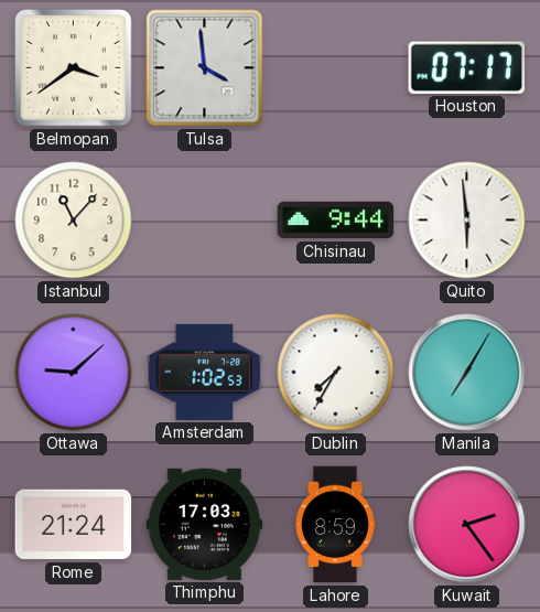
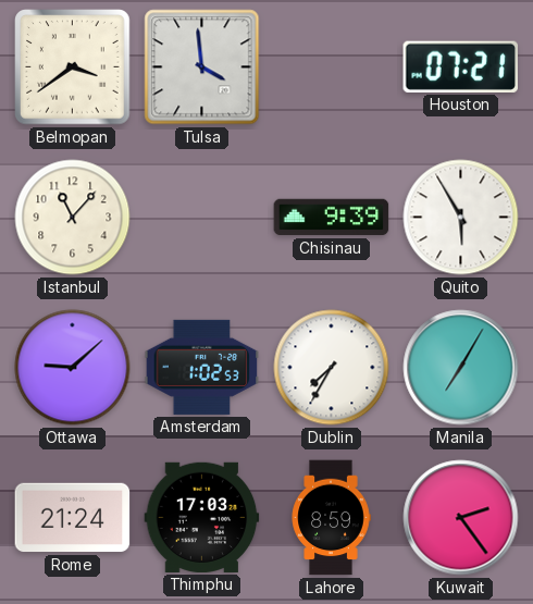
Houston: 07:17 -> 07:21
Chisinau: 9:44 -> 9:39
Quito: 5:59 -> 5:55
